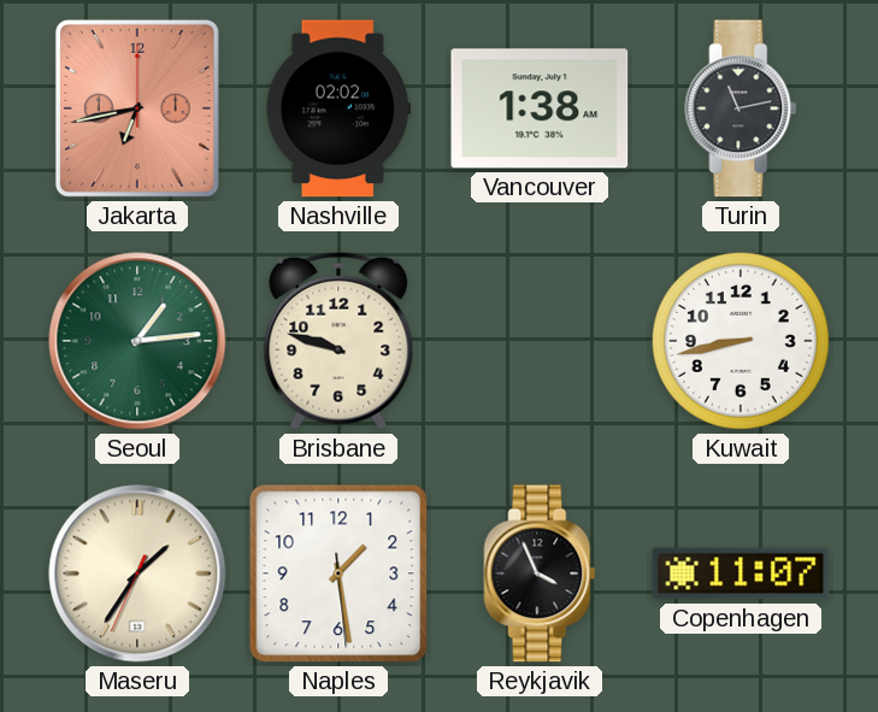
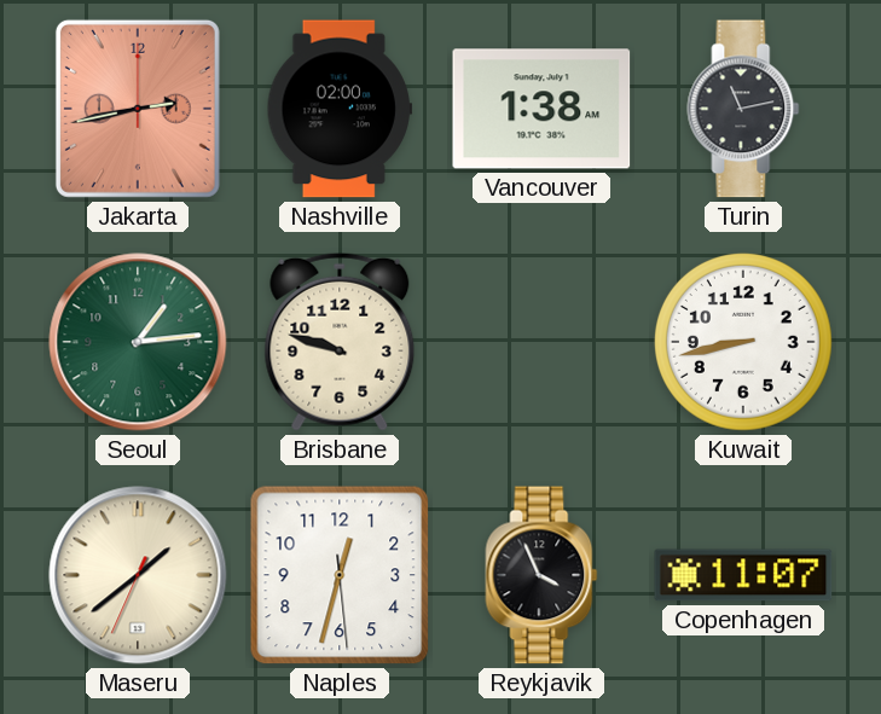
Jakarta: 6:43 -> 2:43
Nashville: 02:02 -> 02:00
Maseru: 1:35 -> 1:38
Naples: 1:28 -> 12:32
